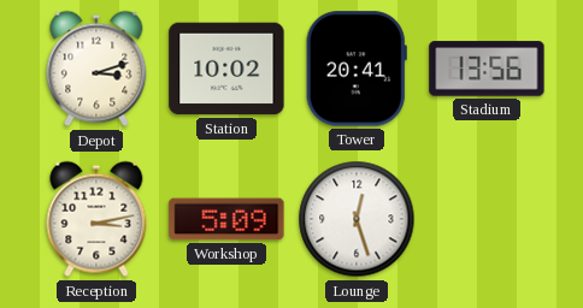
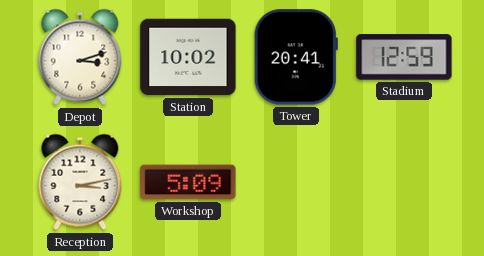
Stadium: 13:56 -> 12:59
Lounge: 12:27 -> none
